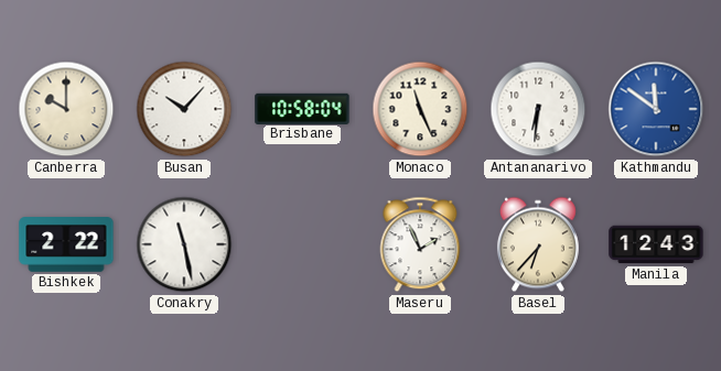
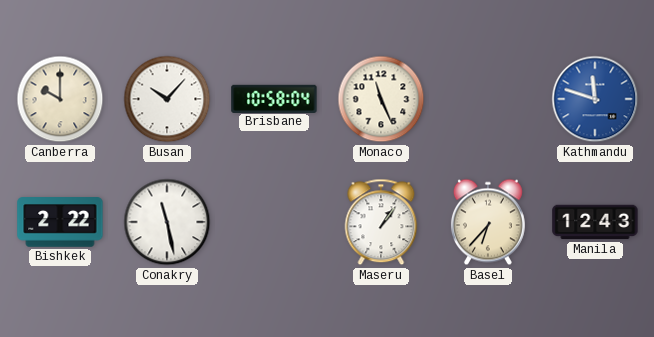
Antananarivo: 6:31 -> none
Kathmandu: 11:51 -> 11:48
Maseru: 1:56 -> 1:06
